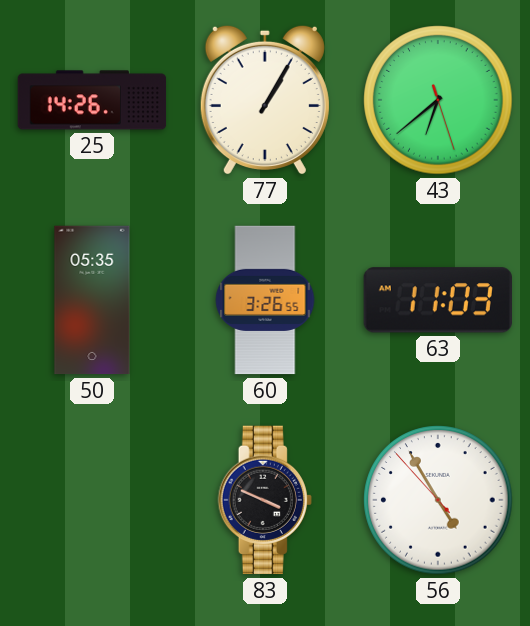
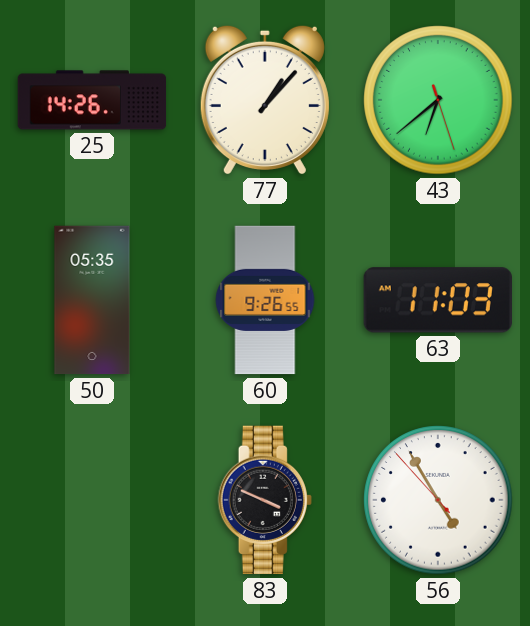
77: 1:05 -> 1:07
60: 3:26 -> 9:26
